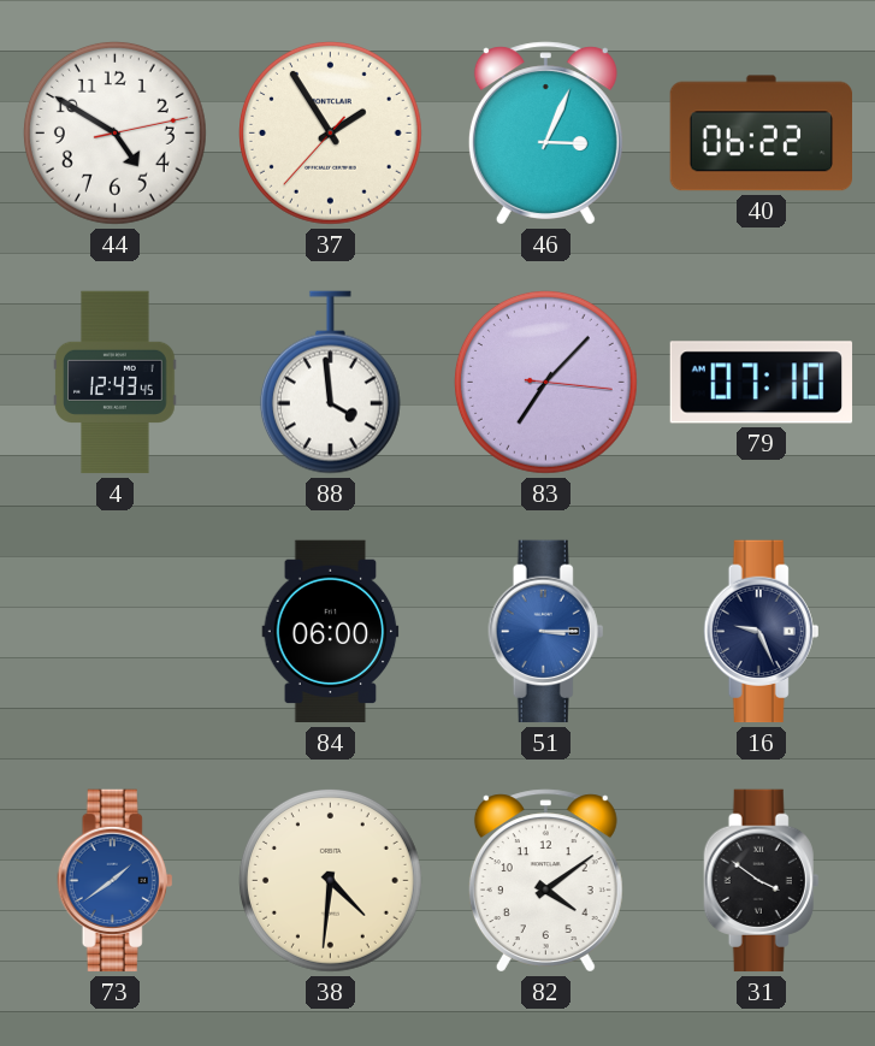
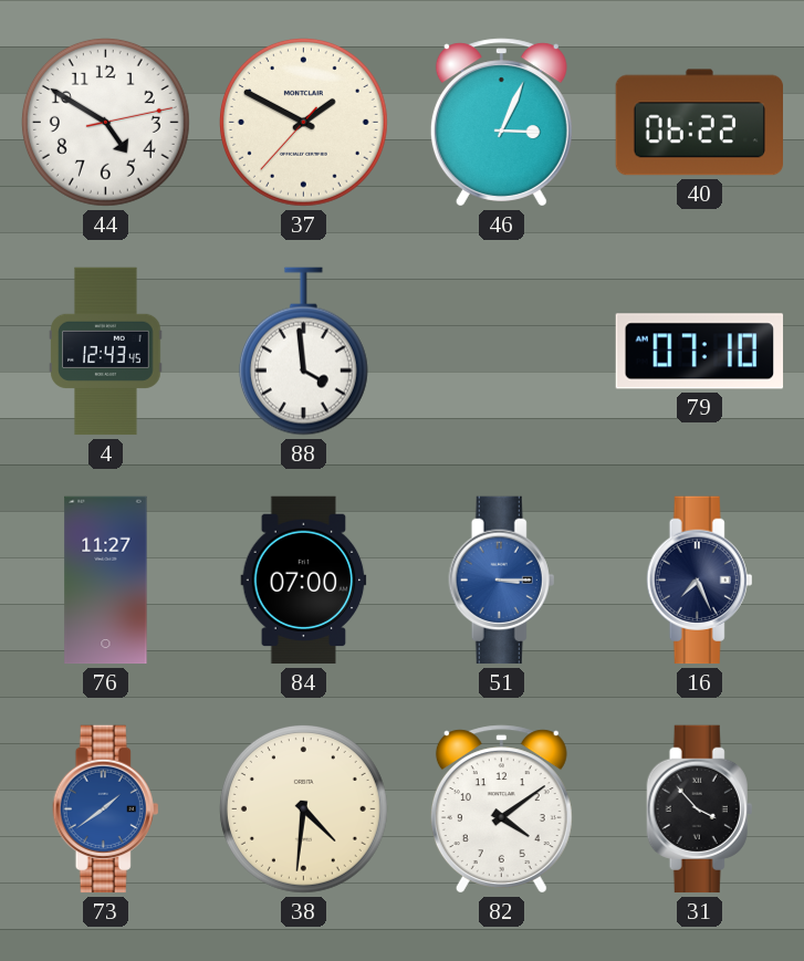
37: 1:54 -> 1:49
83: 7:07 -> none
76: none -> 11:27
84: 06:00 -> 07:00
16: 9:26 -> 7:26
31: 3:51 -> 3:53
